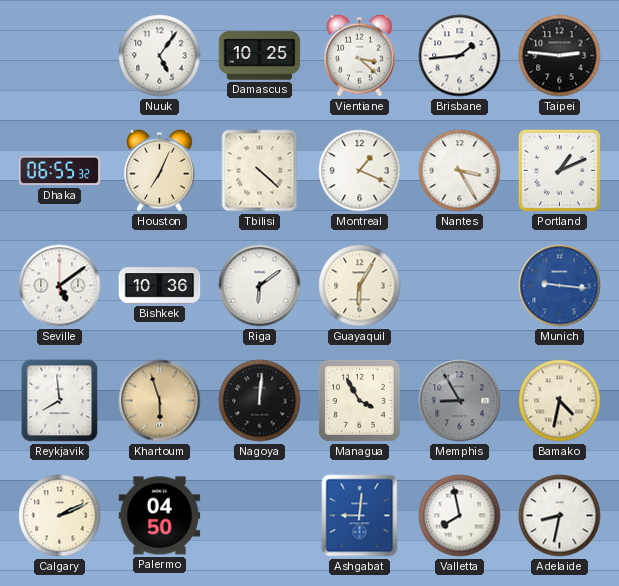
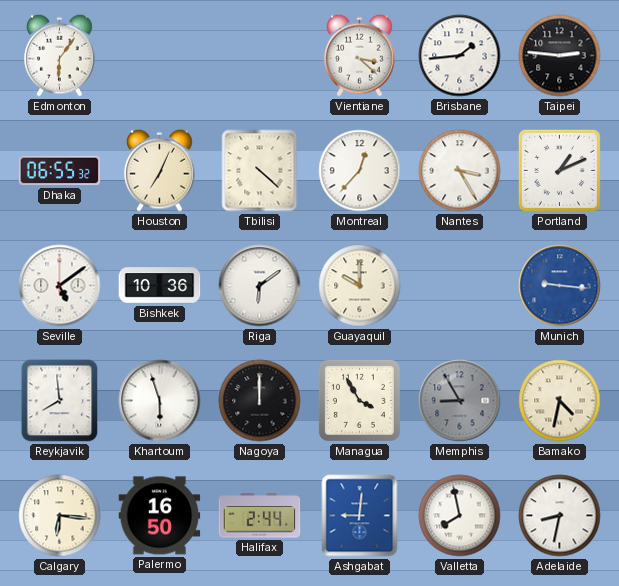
Edmonton: none -> 6:06
Nuuk: 5:06 -> none
Damascus: 10:25 -> none
Montreal: 1:19 -> 12:37
Guayaquil: 6:05 -> 10:00
Khartoum dial: champagne -> white
Nagoya: 12:01 -> 12:00
Calgary: 2:11 -> 6:16
Palermo: 04:50 -> 16:50
Halifax: none -> 2:44
